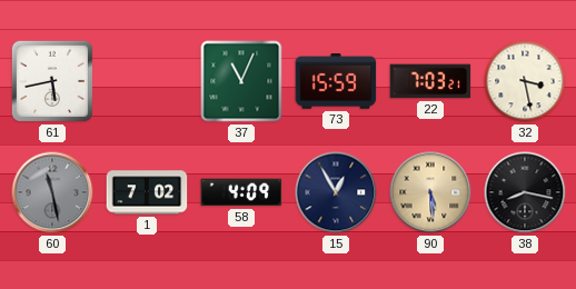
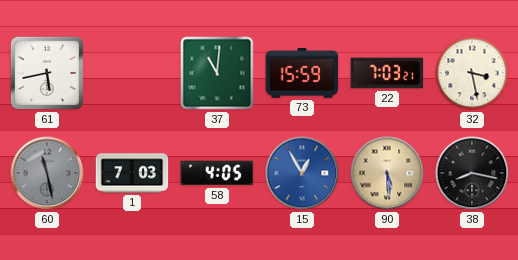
37: 11:04 -> 11:01
1: 7:02 -> 7:03
58: 4:09 -> 4:05
15 dial: navy -> blue
